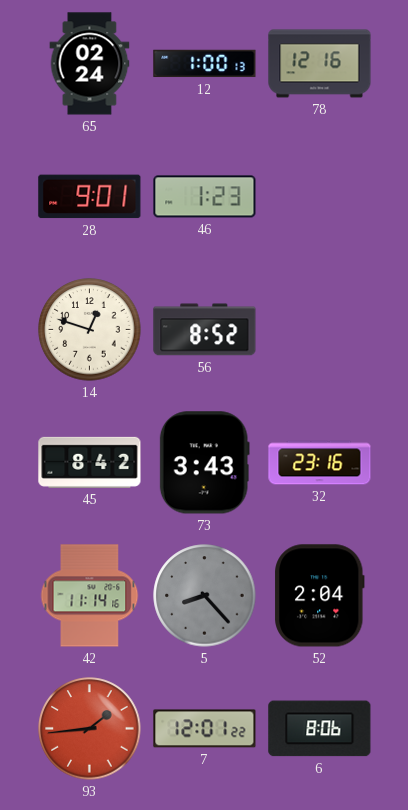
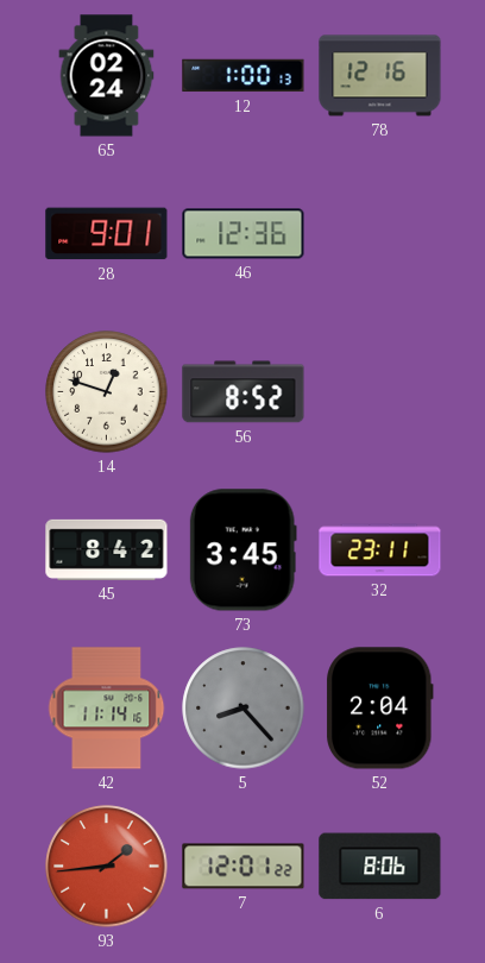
46: 1:23 -> 12:36
73: 3:43 -> 3:45
32: 23:16 -> 23:11
